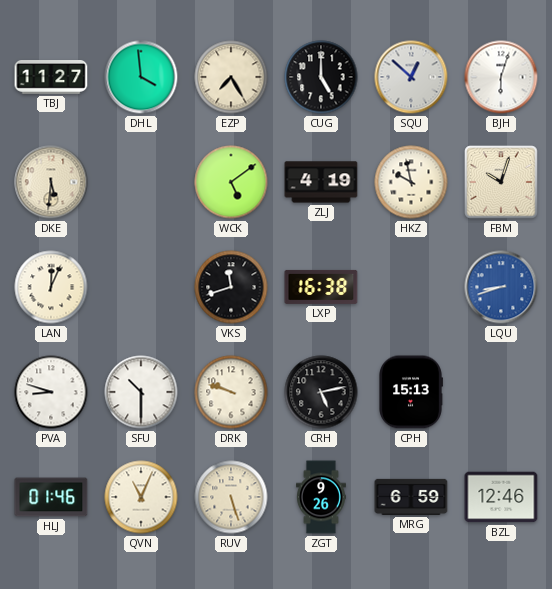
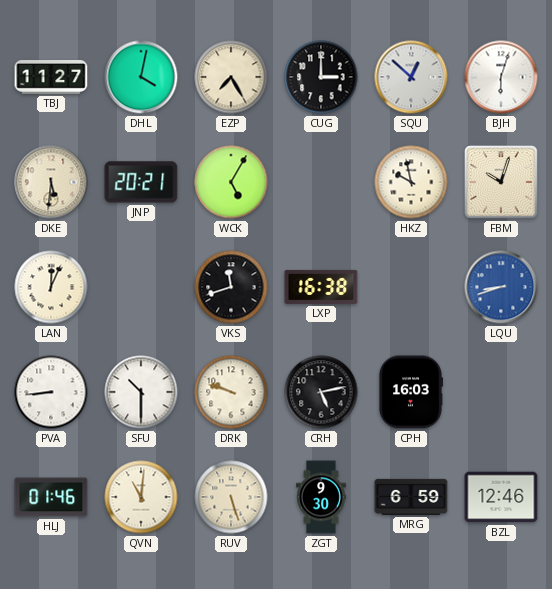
DHL: 3:59 -> 4:02
CUG: 5:00 -> 3:00
JNP: none -> 20:21
WCK: 5:09 -> 5:05
ZLJ: 4:19 -> none
PVA: 8:48 -> 8:44
CPH: 15:13 -> 16:03
QVN: 11:04 -> 11:01
ZGT: 9:26 -> 9:30
